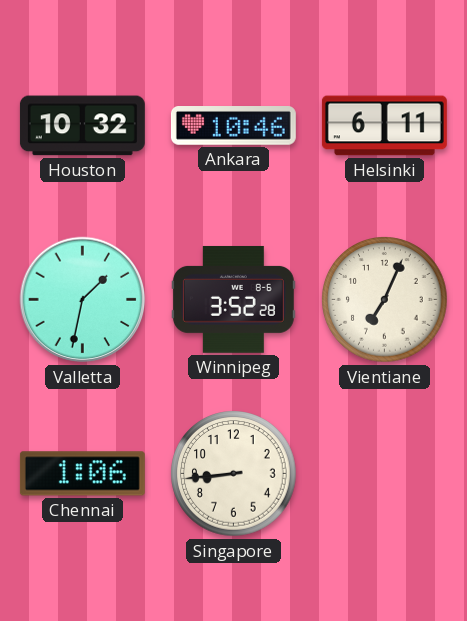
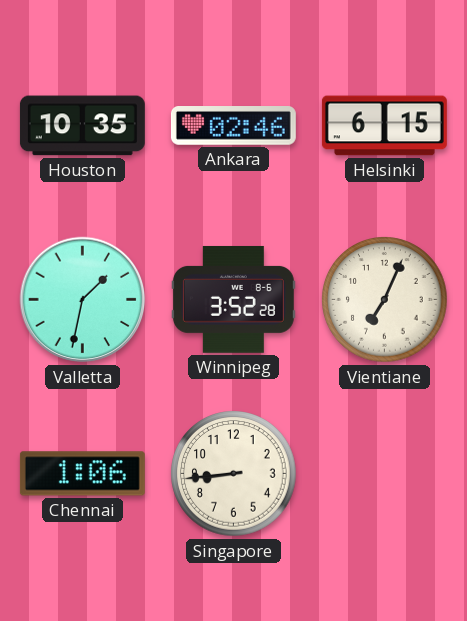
Houston: 10:32 -> 10:35
Ankara: 10:46 -> 02:46
Helsinki: 6:11 -> 6:15
